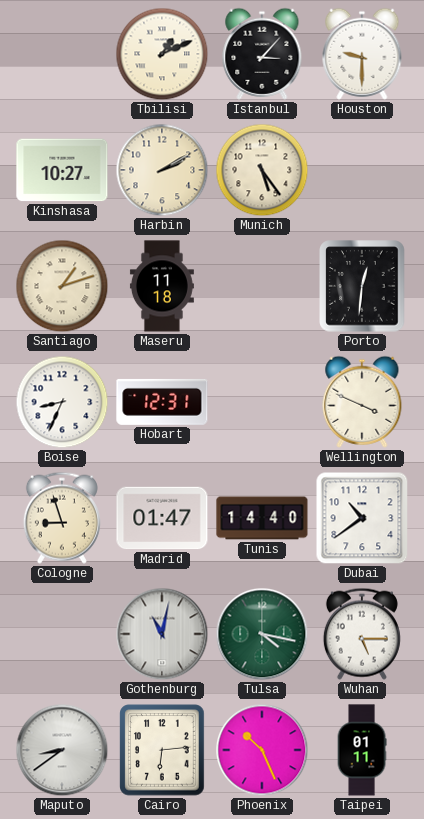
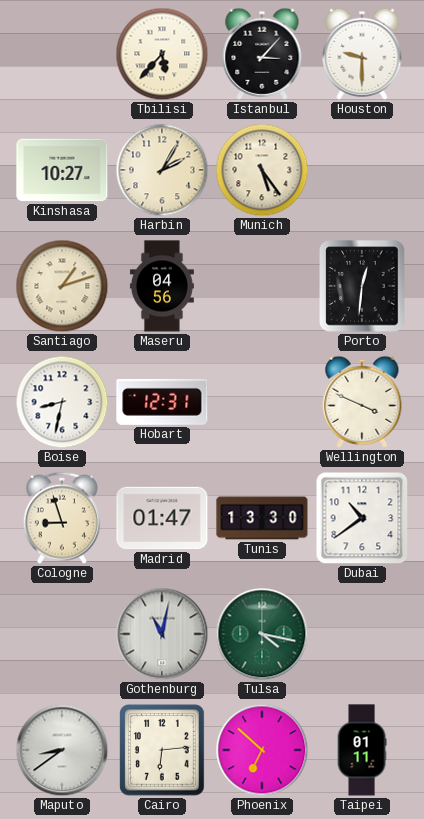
Tbilisi: 1:11 -> 5:37
Harbin: 2:10 -> 2:05
Maseru: 11:18 -> 04:56
Boise: 8:34 -> 8:32
Tunis: 14:40 -> 13:30
Wuhan: 5:15 -> none
Phoenix: 10:26 -> 6:52
